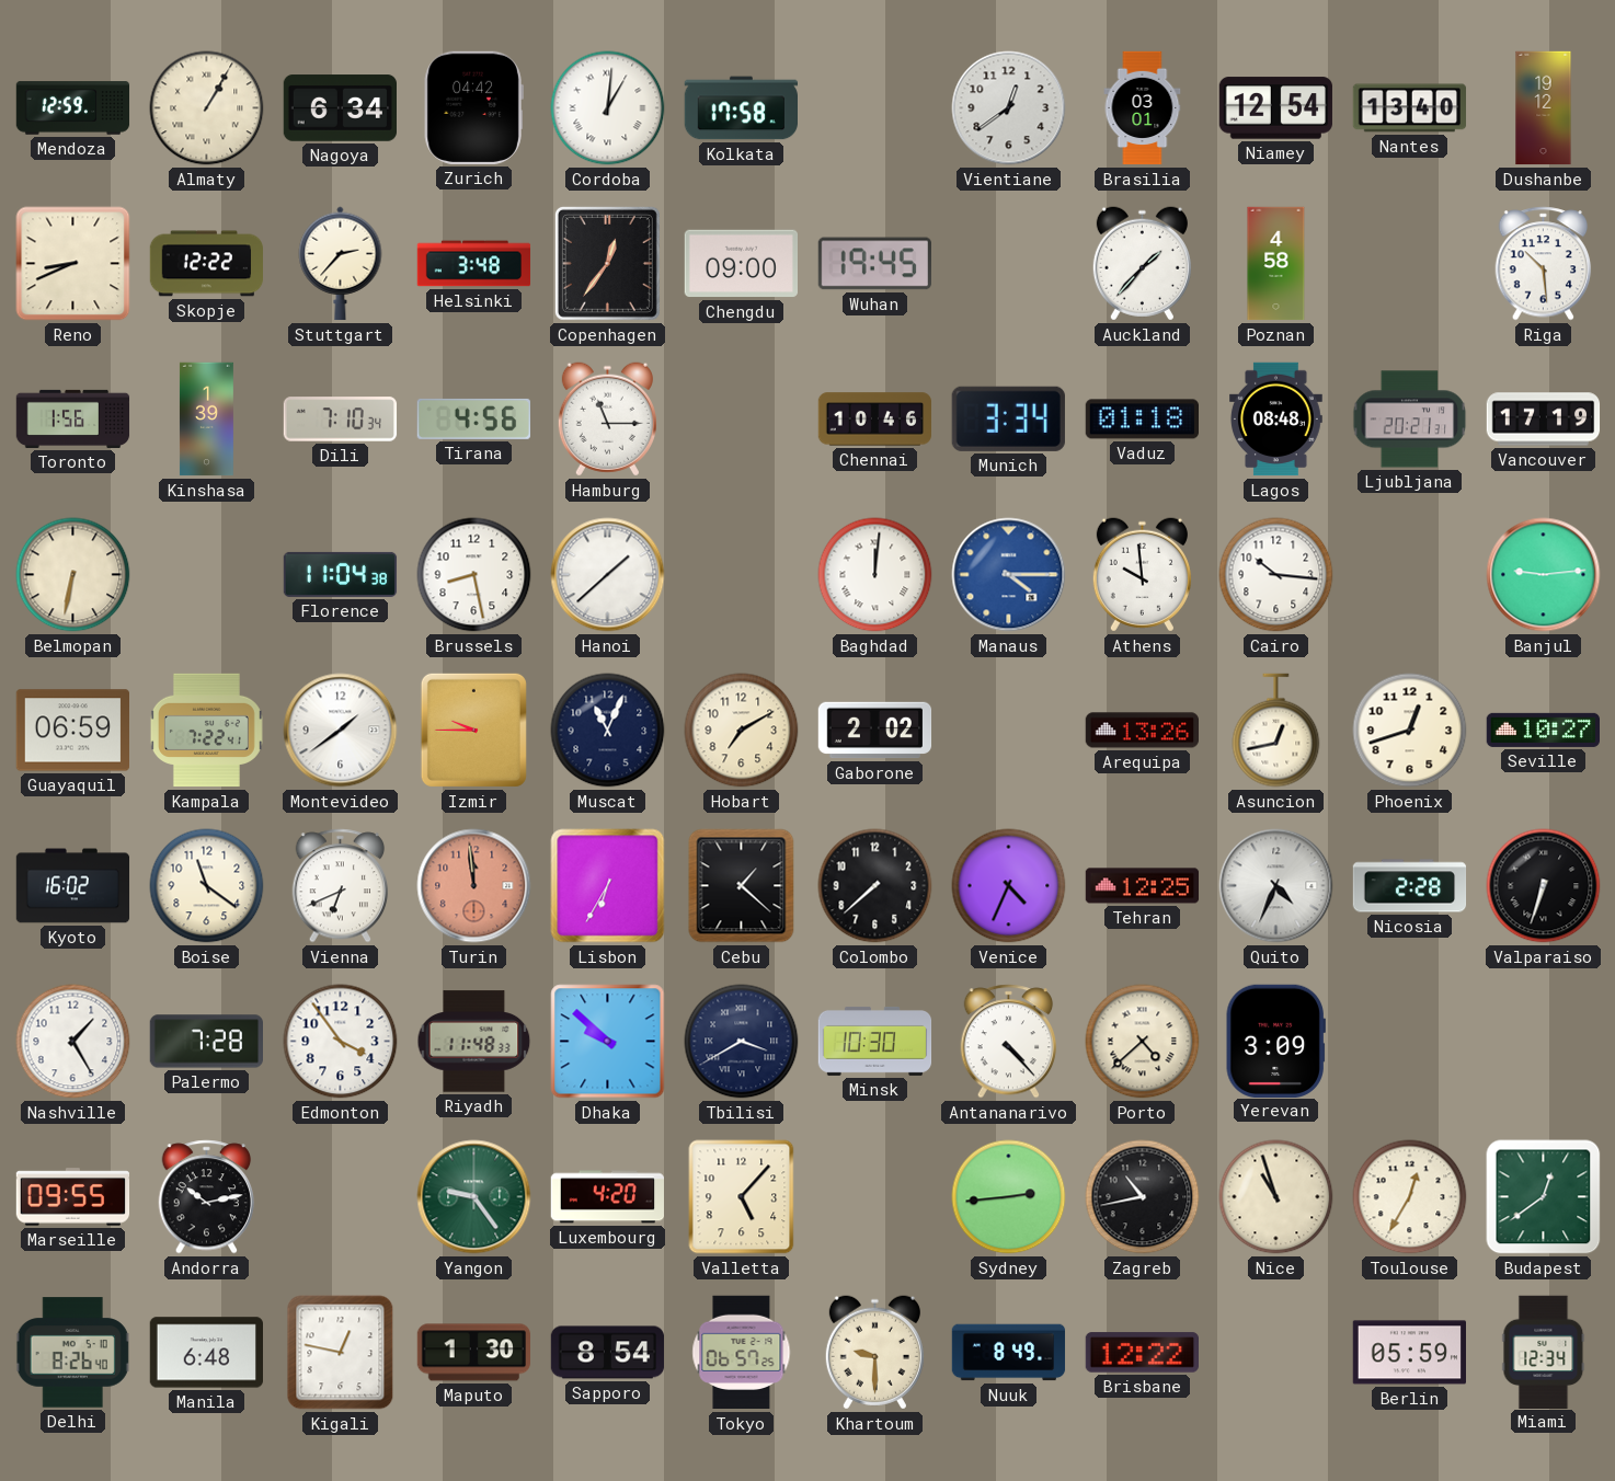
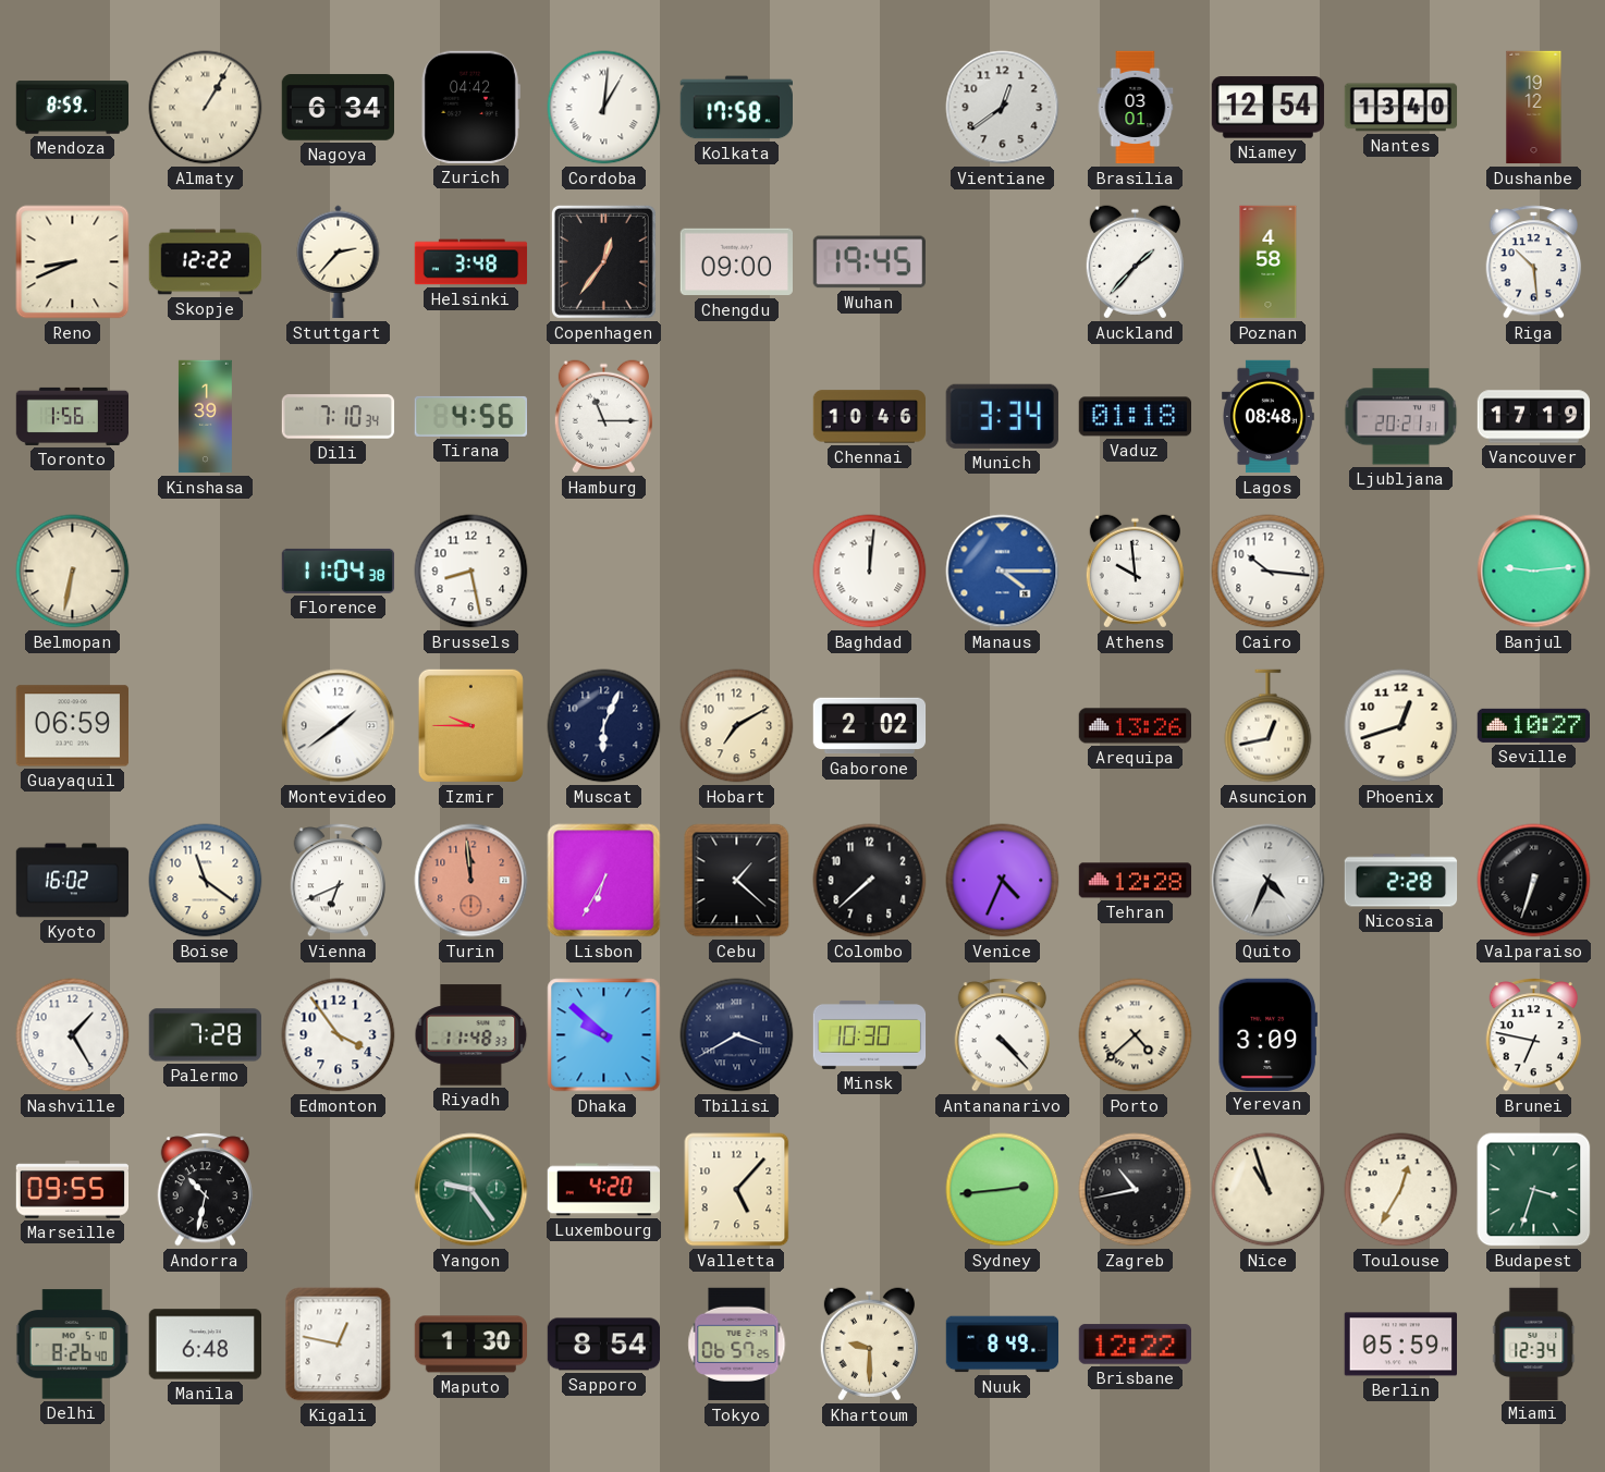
Mendoza: 12:59 -> 8:59
Hanoi: 1:38 -> none
Kampala: 7:22 -> none
Muscat: 11:04 -> 6:04
Tehran: 12:25 -> 12:28
Brunei: none -> 6:47
Andorra: 10:13 -> 10:32
Budapest: 12:39 -> 3:33
